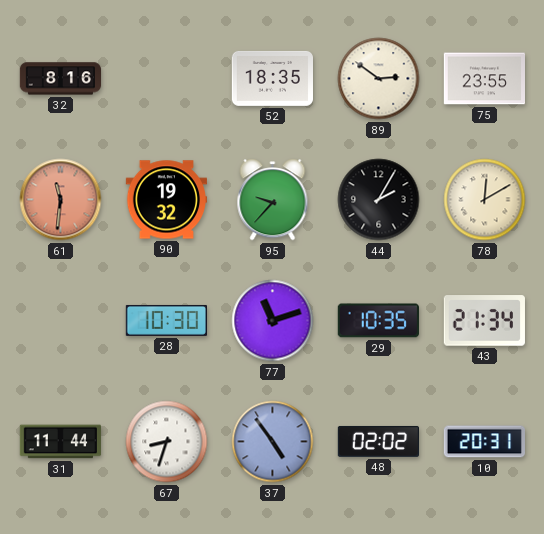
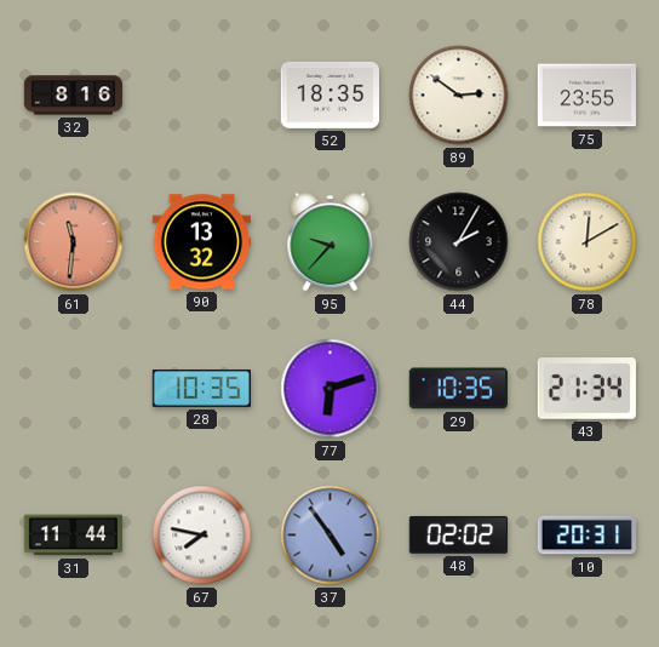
90: 19:32 -> 13:32
28: 10:30 -> 10:35
77: 11:12 -> 6:12
67: 8:33 -> 7:47
